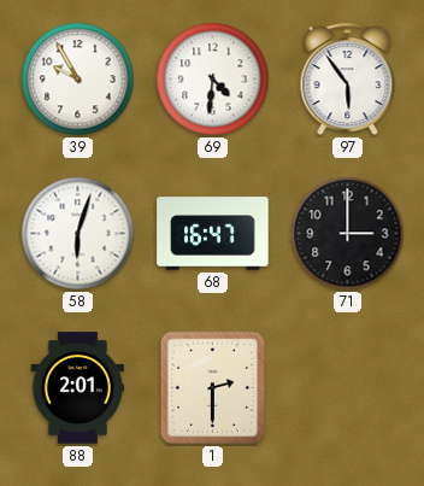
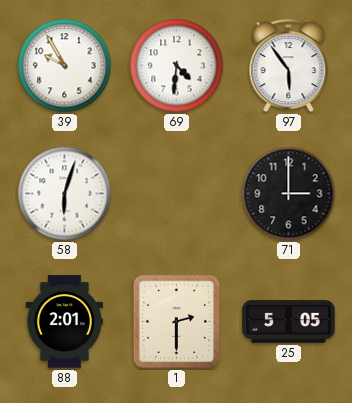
68: 16:47 -> none
25: none -> 5:05
